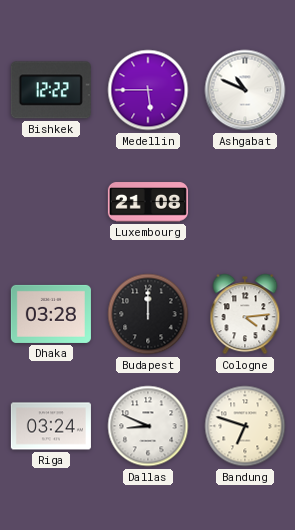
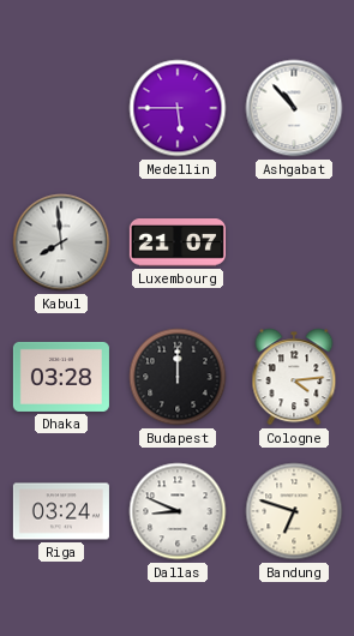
Bishkek: 12:22 -> none
Ashgabat: 10:49 -> 10:53
Kabul: none -> 7:59
Luxembourg: 21:08 -> 21:07
